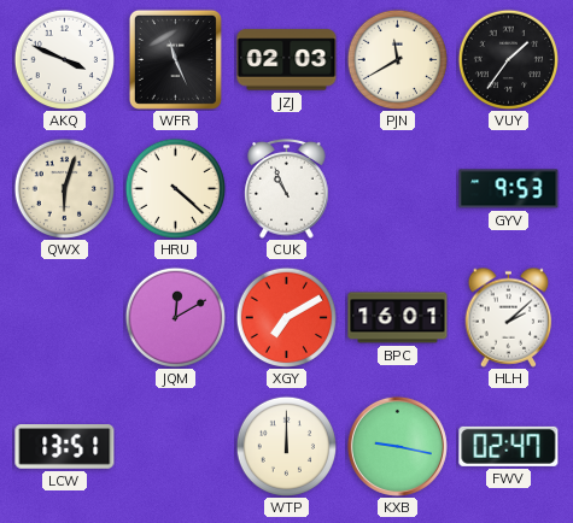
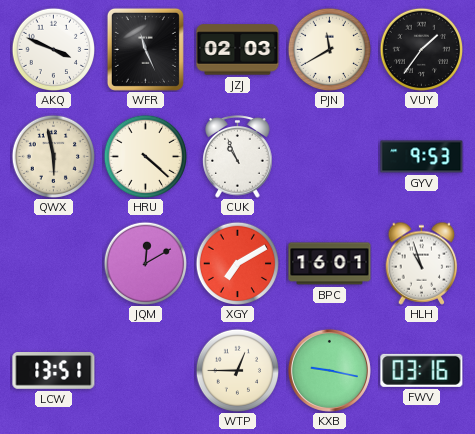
QWX: 6:03 -> 5:58
HLH: 2:08 -> 10:57
WTP: 12:00 -> 12:45
FWV: 02:47 -> 03:16
